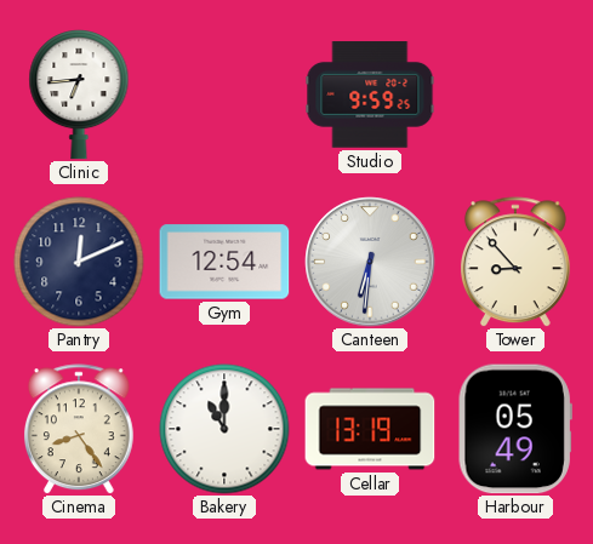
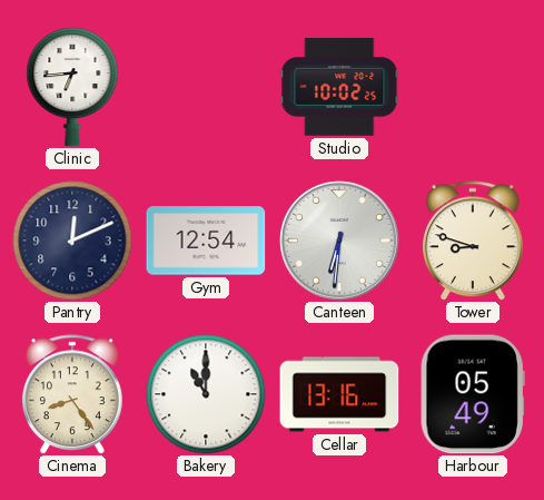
Studio: 9:59 -> 10:02
Tower: 8:53 -> 8:48
Cellar: 13:19 -> 13:16
